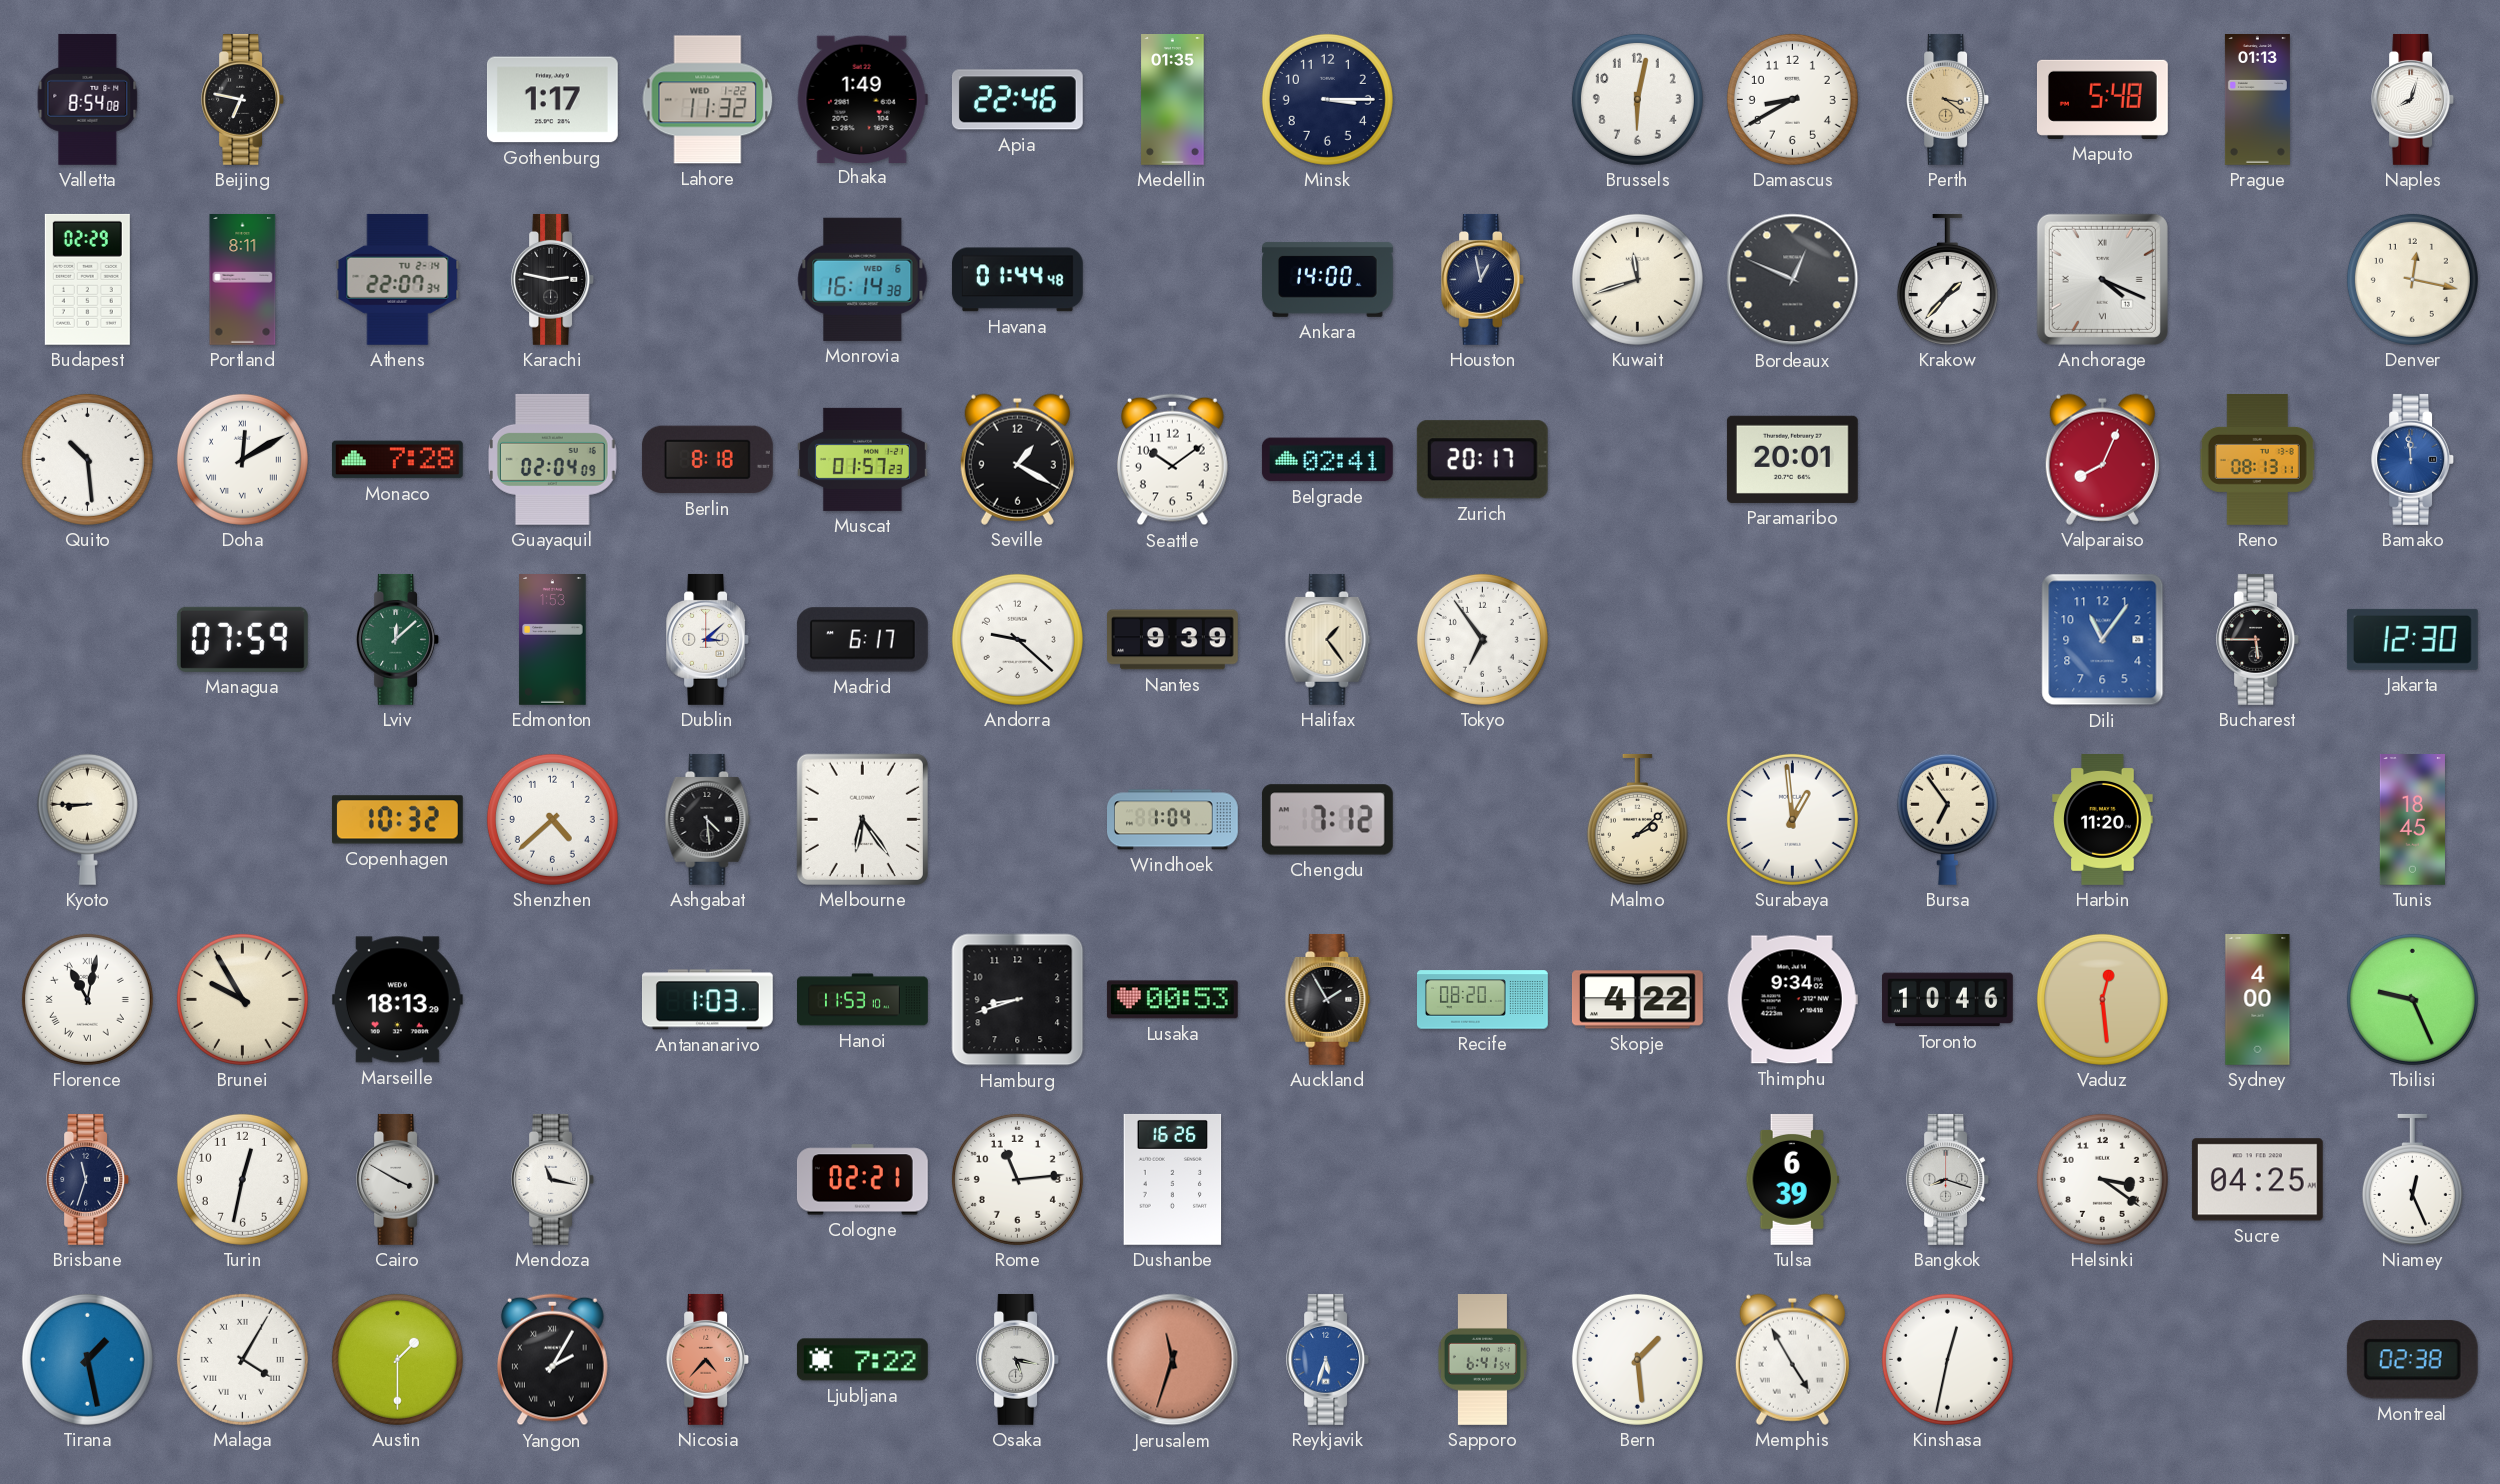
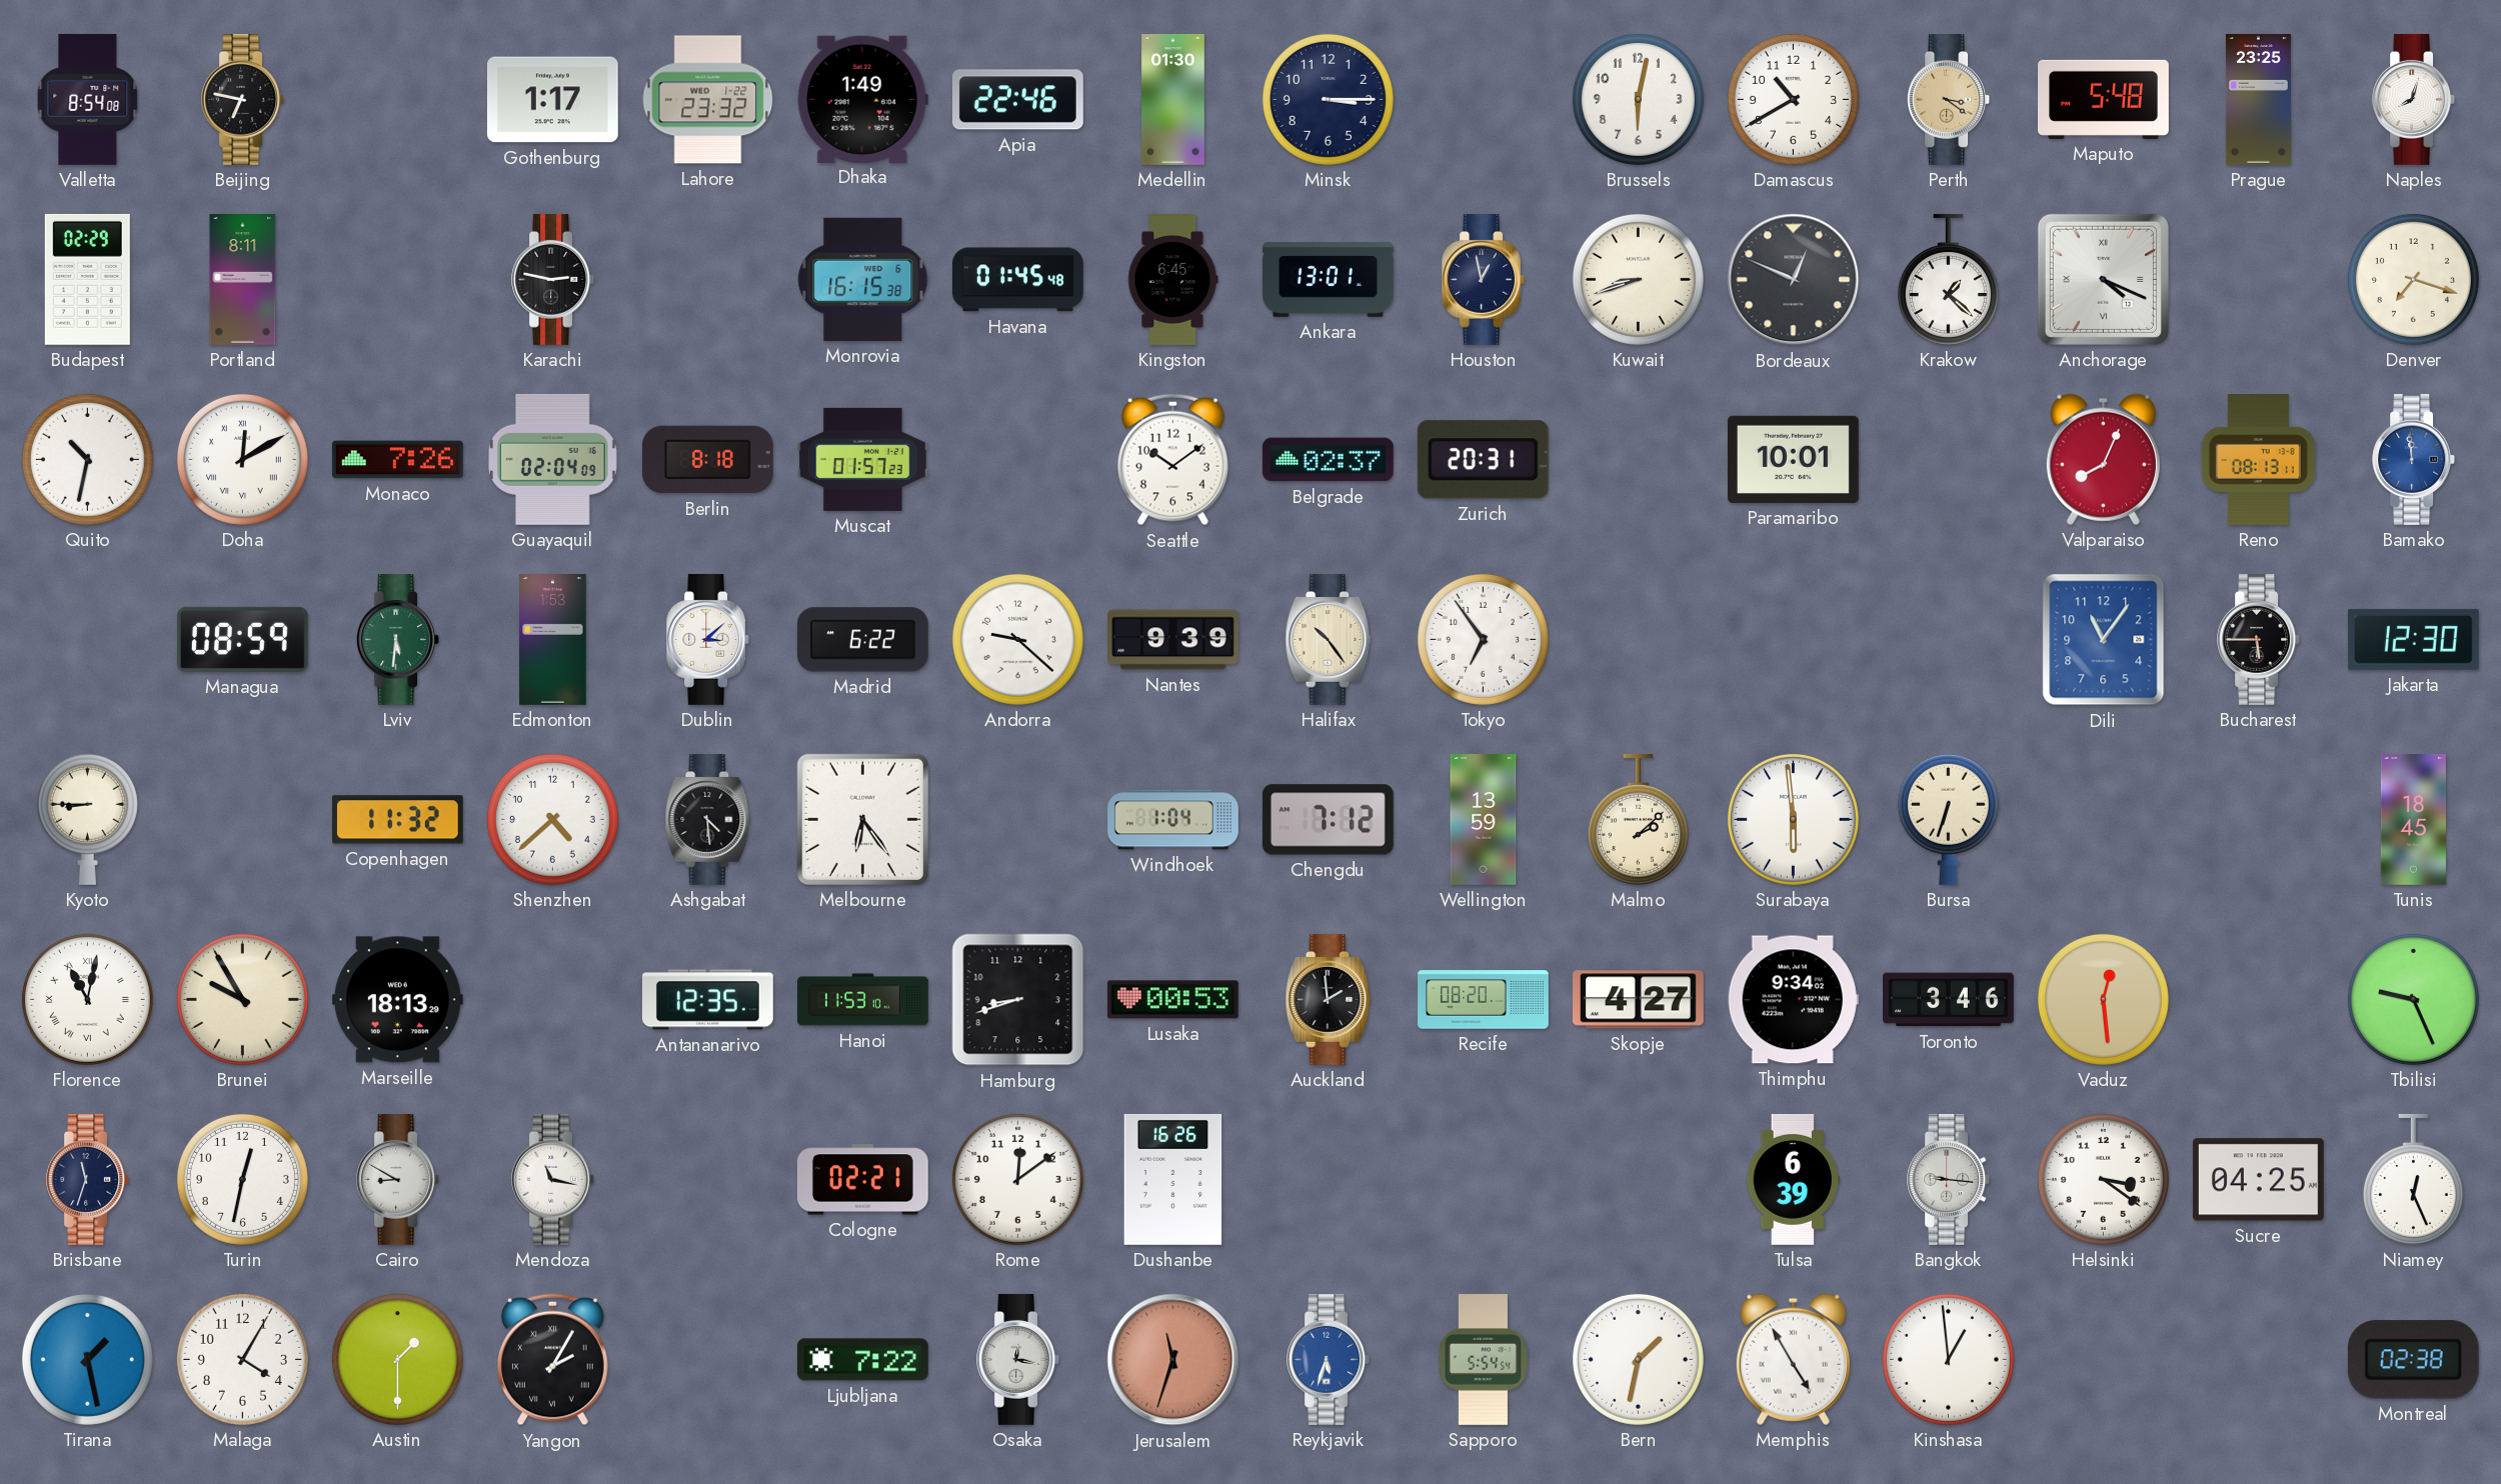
Lahore: 11:32 -> 23:32
Medellin: 01:35 -> 01:30
Damascus: 8:40 -> 10:40
Prague: 01:13 -> 23:25
Athens: 22:07 -> none
Monrovia: 16:14 -> 16:15
Havana: 01:44 -> 01:45
Kingston: none -> 6:45
Ankara: 14:00 -> 13:01
Kuwait: 11:42 -> 8:42
Krakow: 1:37 -> 1:22
Denver: 12:17 -> 7:18
Quito: 10:29 -> 10:32
Monaco: 7:28 -> 7:26
Seville: 1:20 -> none
Belgrade: 02:41 -> 02:37
Zurich: 20:17 -> 20:31
Paramaribo: 20:01 -> 10:01
Managua: 07:59 -> 08:59
Lviv: 12:08 -> 5:31
Madrid: 6:17 -> 6:22
Halifax: 1:24 -> 10:24
Copenhagen: 10:32 -> 11:32
Wellington: none -> 13:59
Surabaya: 12:59 -> 5:59
Bursa: 6:54 -> 6:33
Harbin: 11:20 -> none
Antananarivo: 1:03 -> 12:35
Auckland: 1:55 -> 1:59
Skopje: 4:22 -> 4:27
Toronto: 10:46 -> 3:46
Sydney: 4:00 -> none
Cairo: 3:50 -> 8:50
Rome: 11:14 -> 12:09
Bangkok: 8:18 -> 9:16
Malaga numerals: Roman -> Arabic
Nicosia: 4:37 -> none
Osaka: 5:17 -> 12:17
Sapporo: 6:41 -> 5:54
Bern: 1:29 -> 1:32
Kinshasa: 12:32 -> 12:59
